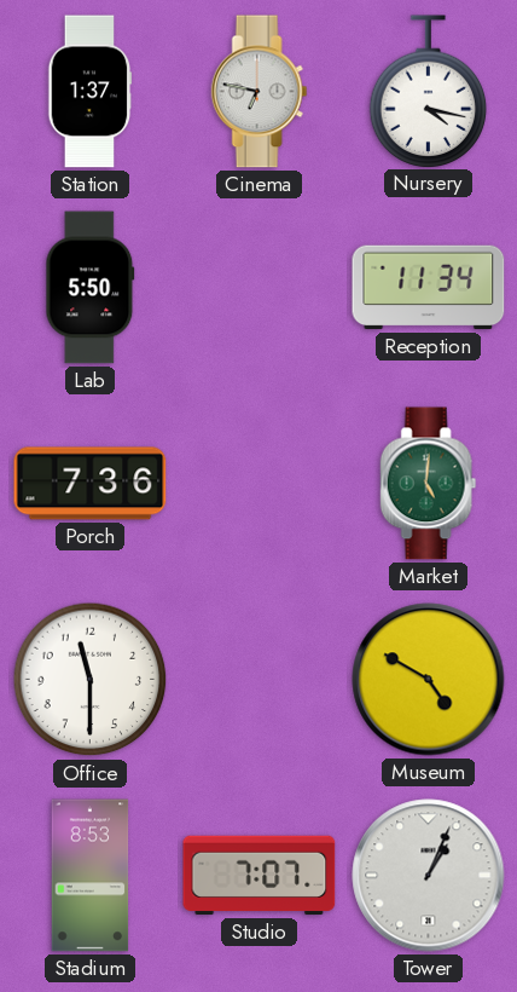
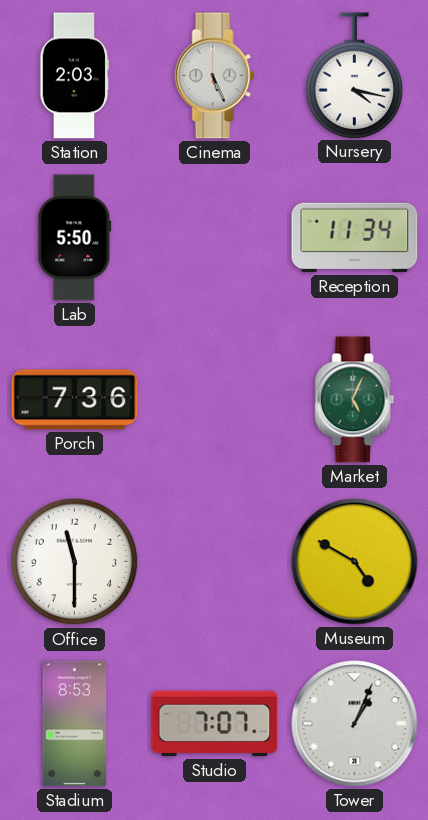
Station: 1:37 -> 2:03
Cinema: 6:47 -> 5:26
Market: 5:01 -> 5:04
